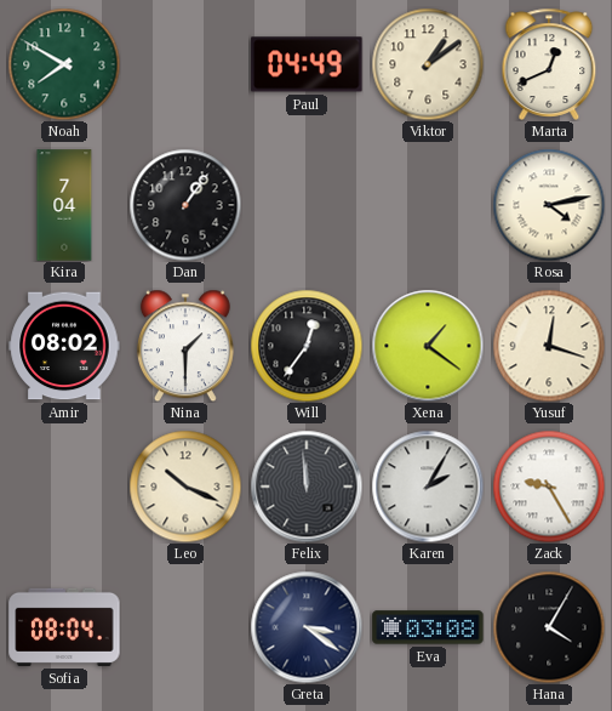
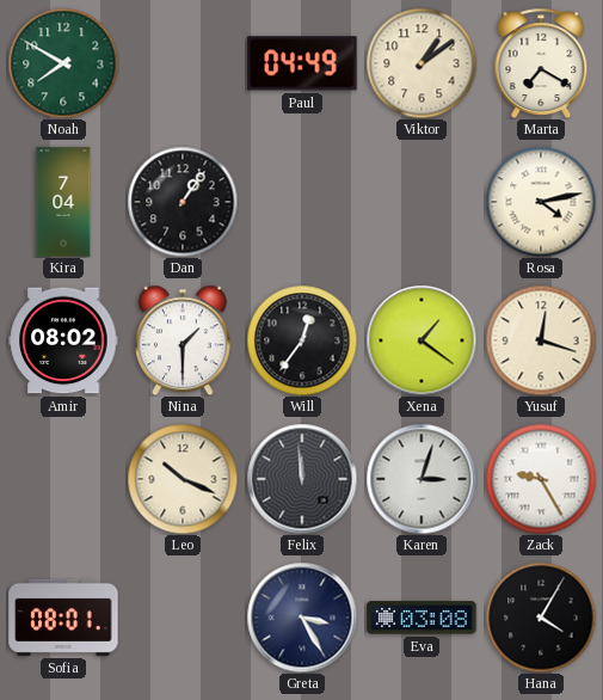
Marta: 12:41 -> 7:20
Karen: 2:05 -> 3:03
Sofia: 08:04 -> 08:01
Greta: 3:21 -> 3:25
